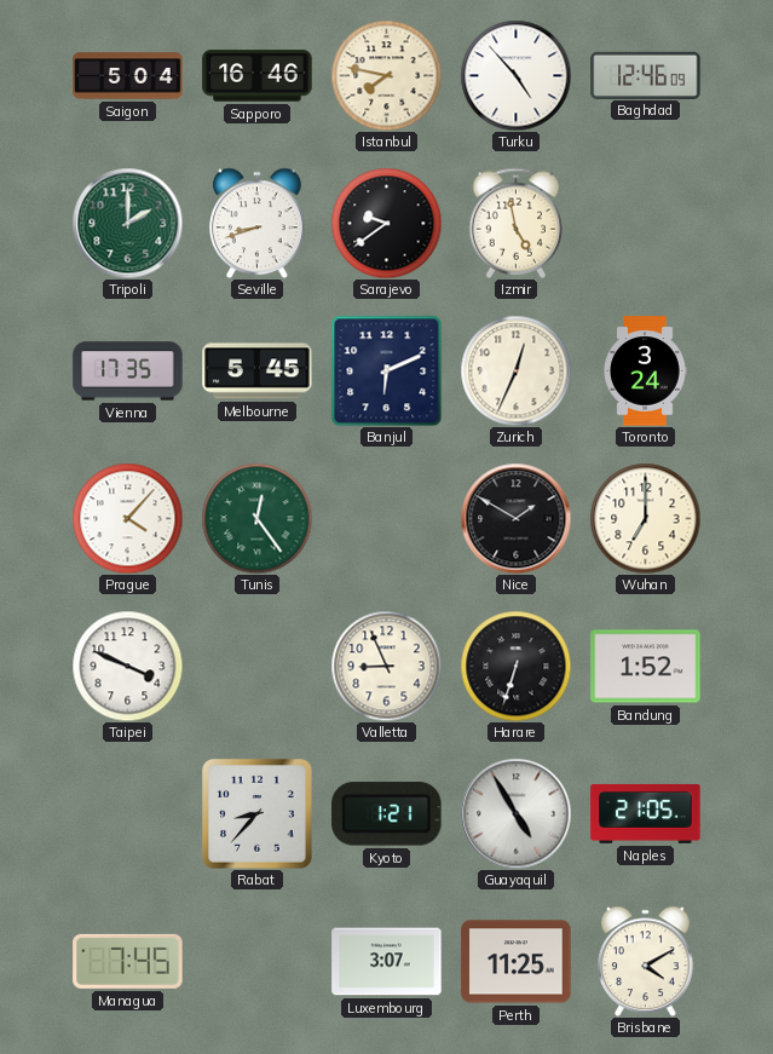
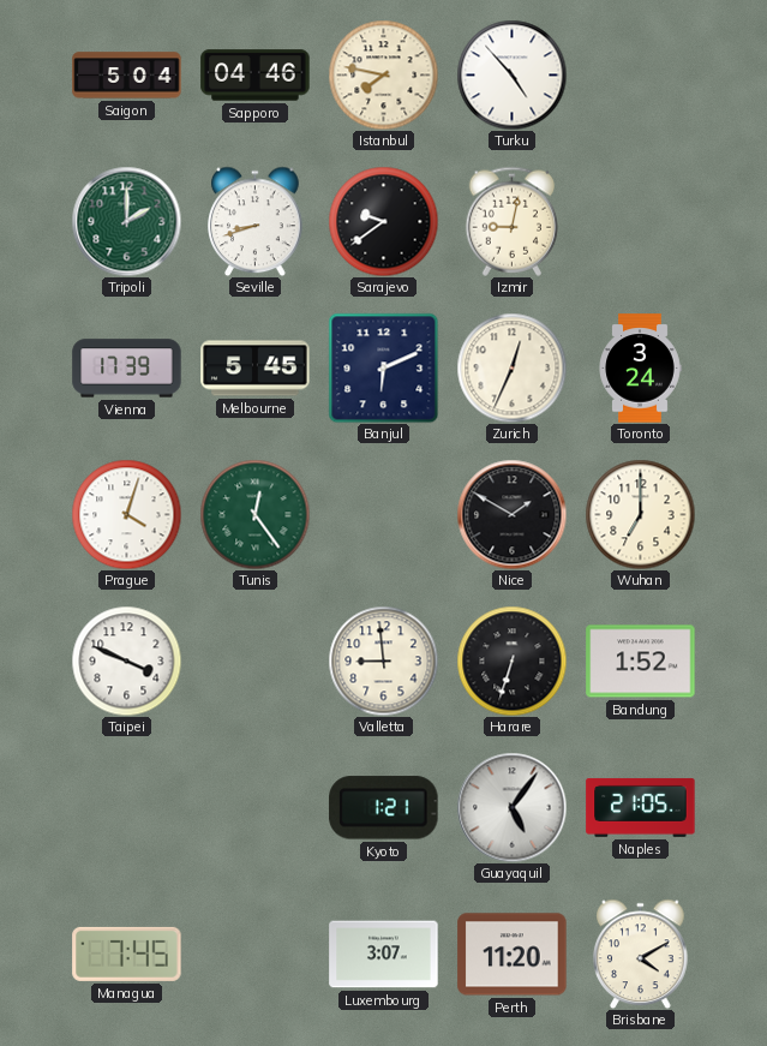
Sapporo: 16:46 -> 04:46
Baghdad: 12:46 -> none
Izmir: 4:58 -> 9:02
Vienna: 17:35 -> 17:39
Prague: 4:07 -> 4:03
Valletta: 8:56 -> 8:59
Rabat: 8:37 -> none
Guayaquil: 4:55 -> 5:06
Perth: 11:25 -> 11:20
